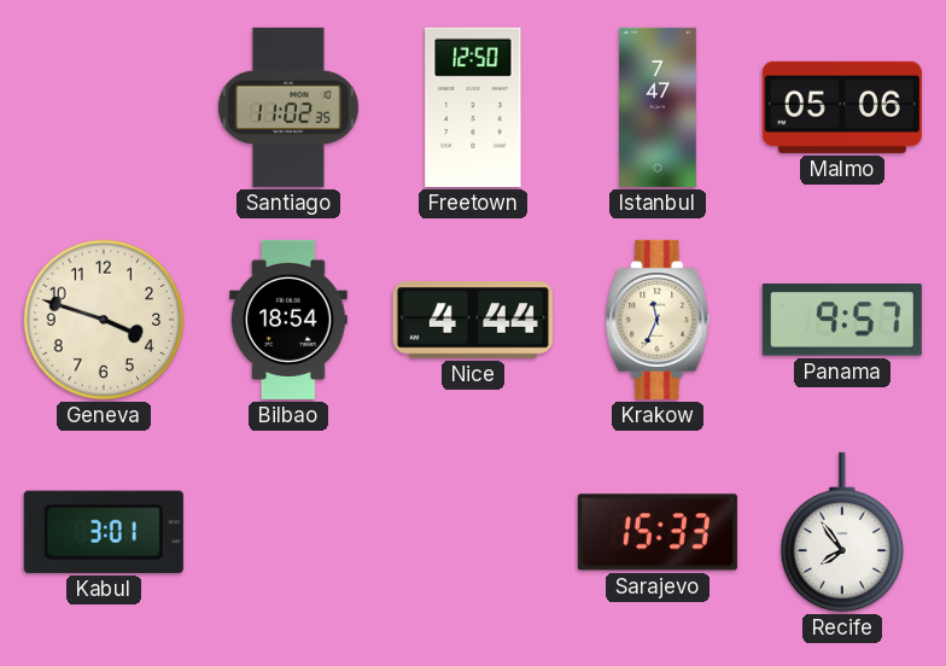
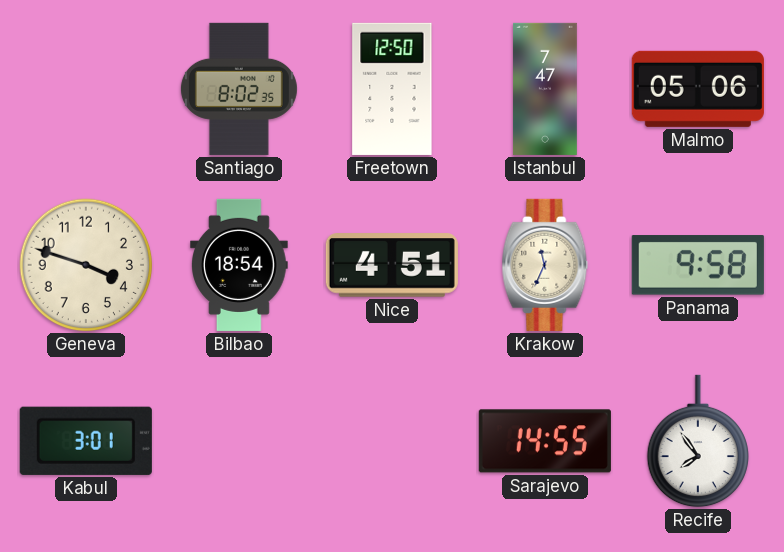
Santiago: 11:02 -> 8:02
Nice: 4:44 -> 4:51
Panama: 9:57 -> 9:58
Sarajevo: 15:33 -> 14:55
